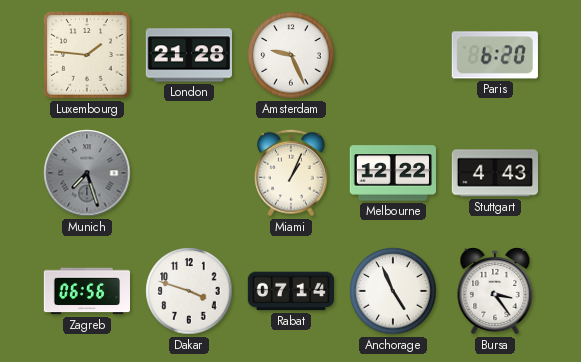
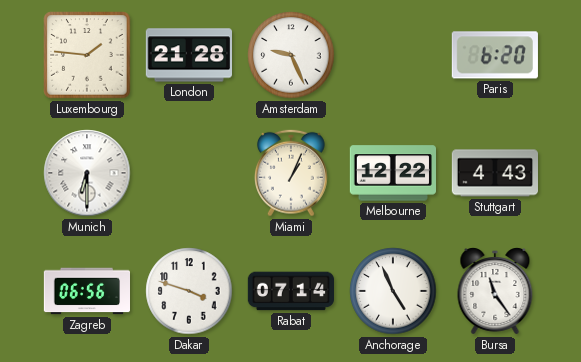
Munich: 7:27 -> 6:30
Munich dial: grey -> white
Bursa: 3:24 -> 11:24
